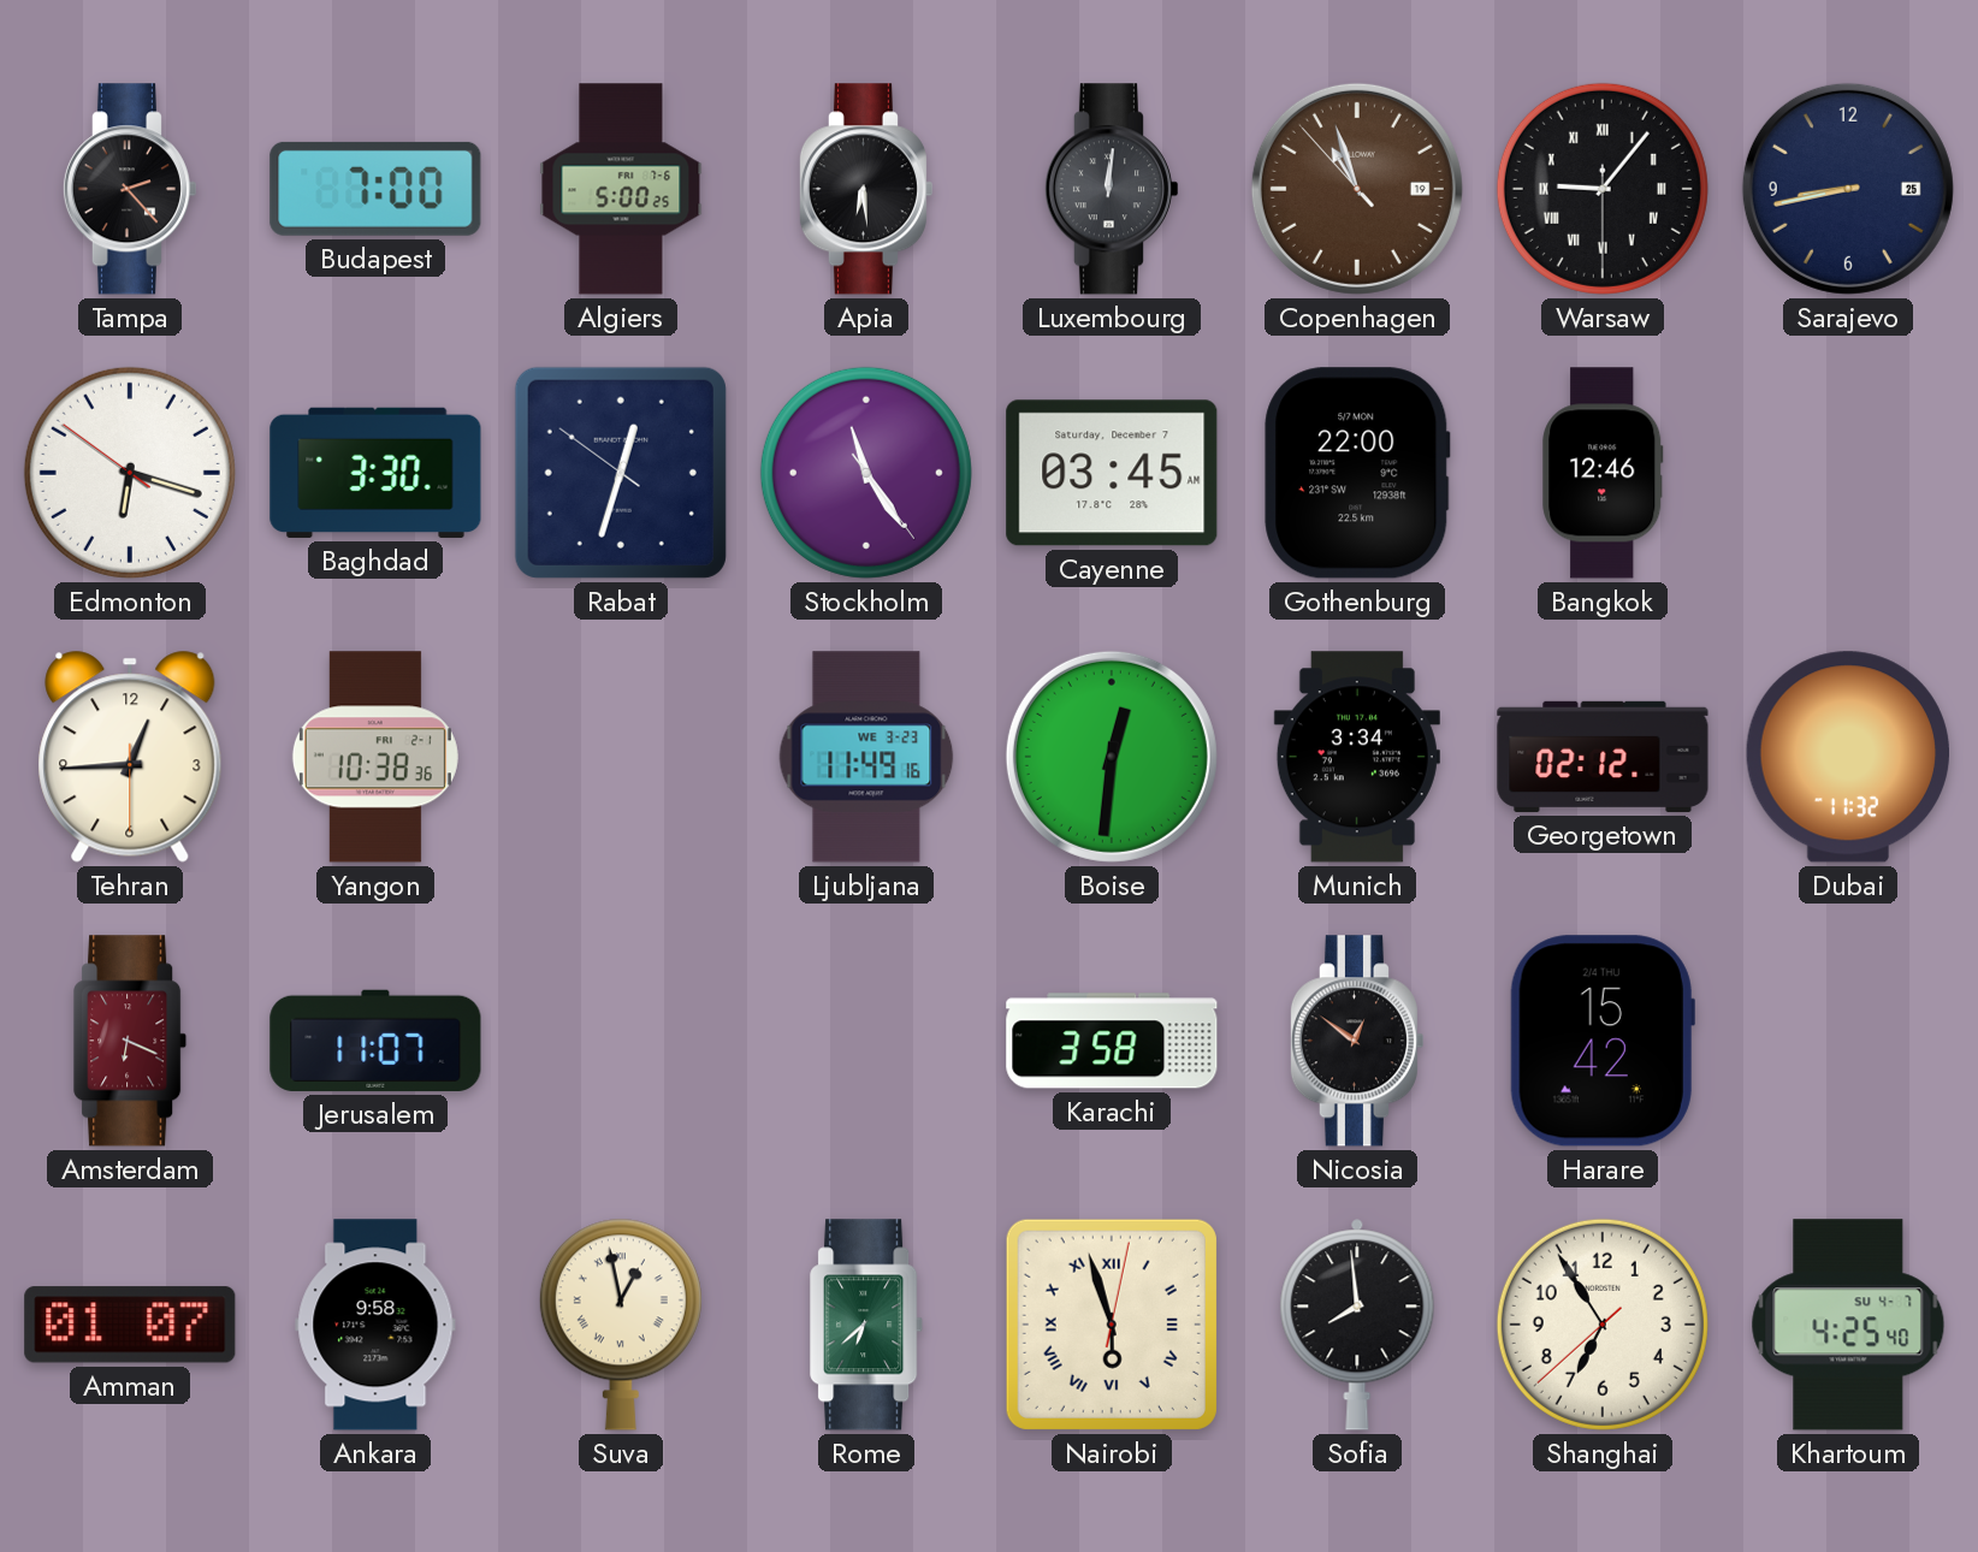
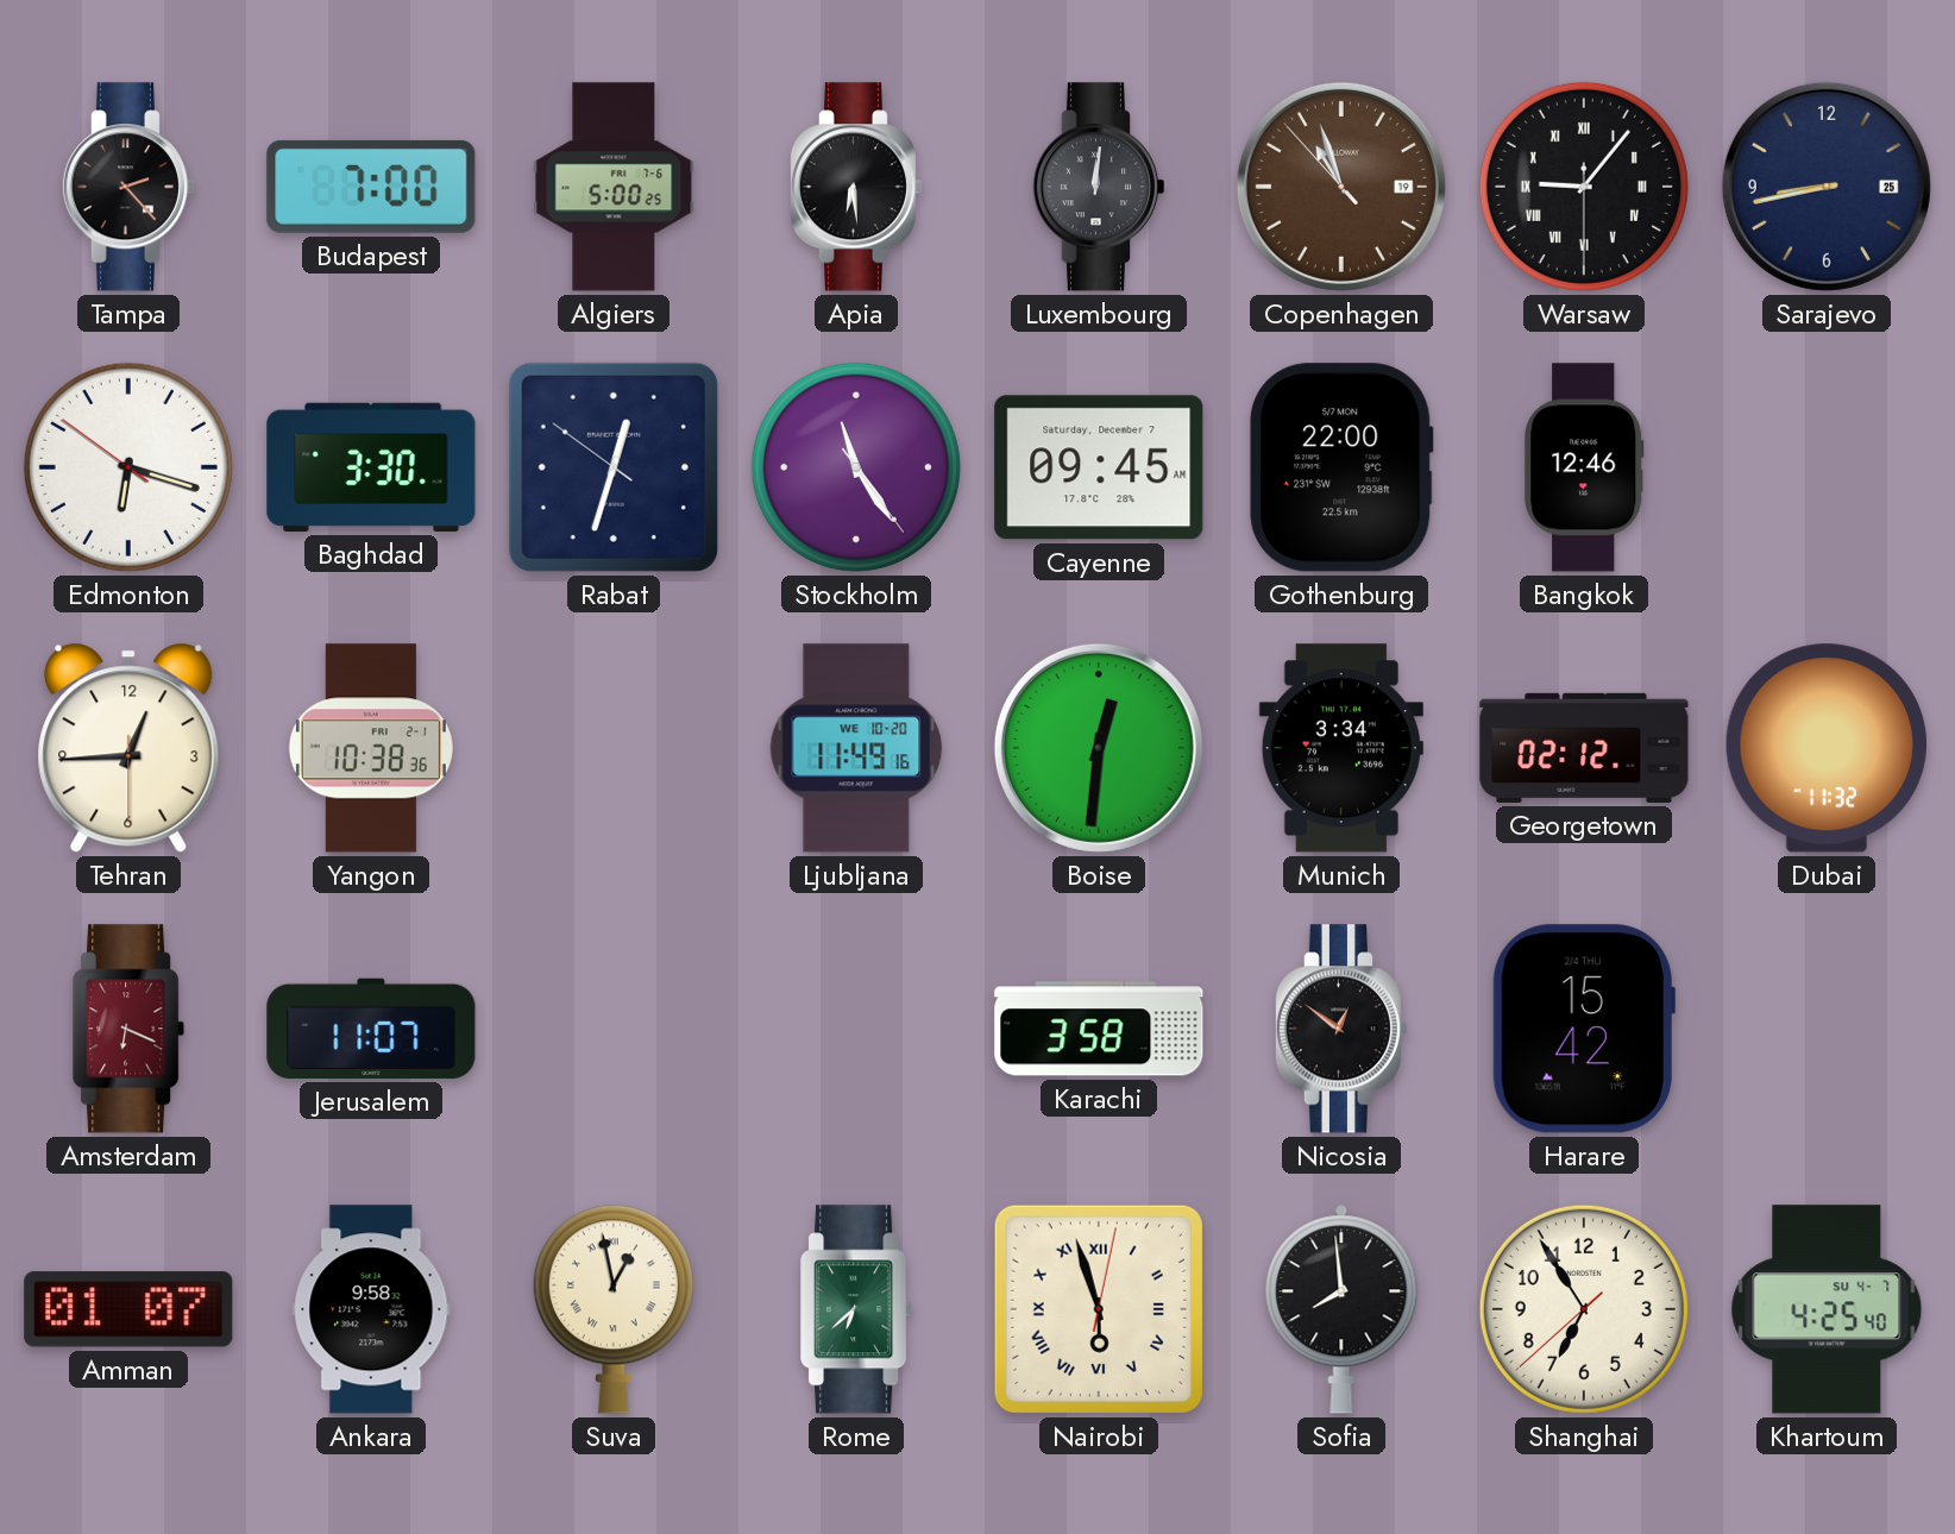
Cayenne: 03:45 -> 09:45
Ljubljana date: WE 3-23 -> WE 10-20
